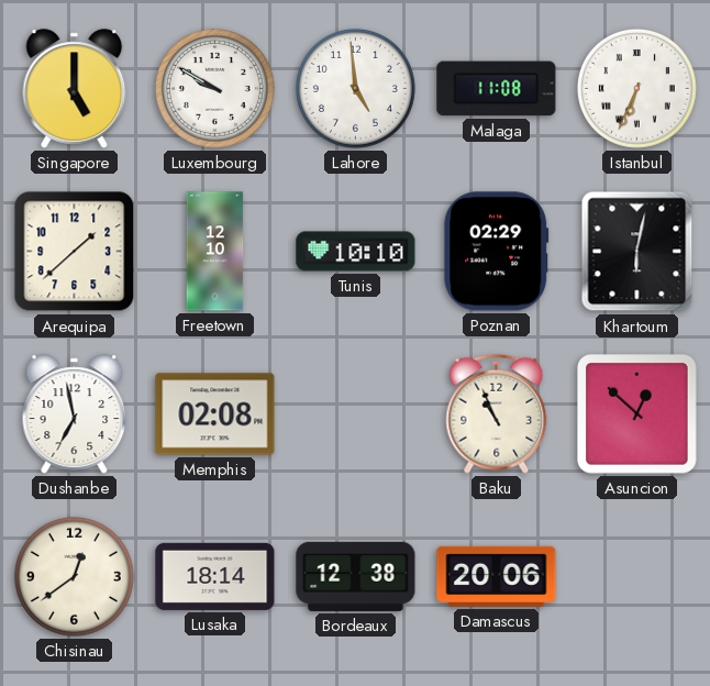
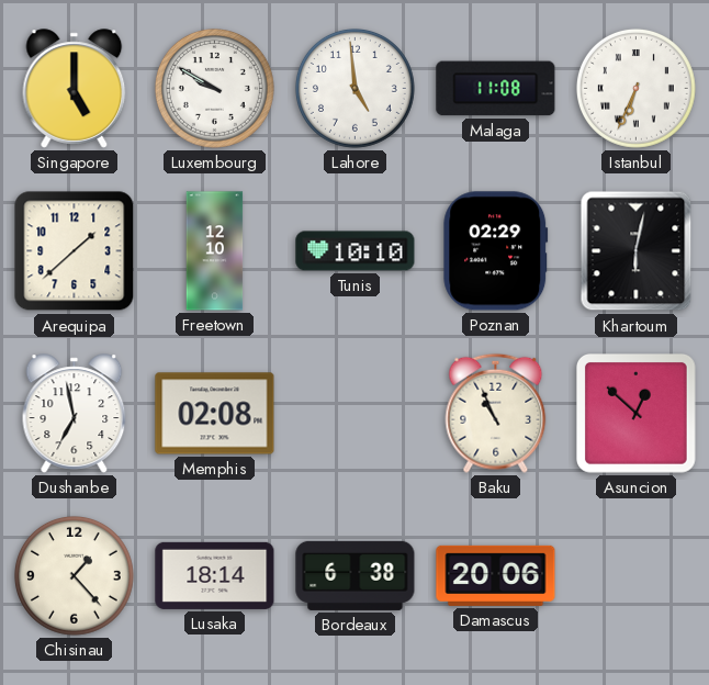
Chisinau: 12:39 -> 1:23
Bordeaux: 12:38 -> 6:38
